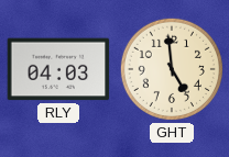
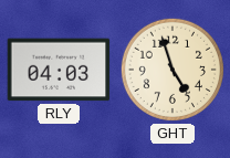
GHT: 4:59 -> 4:57
